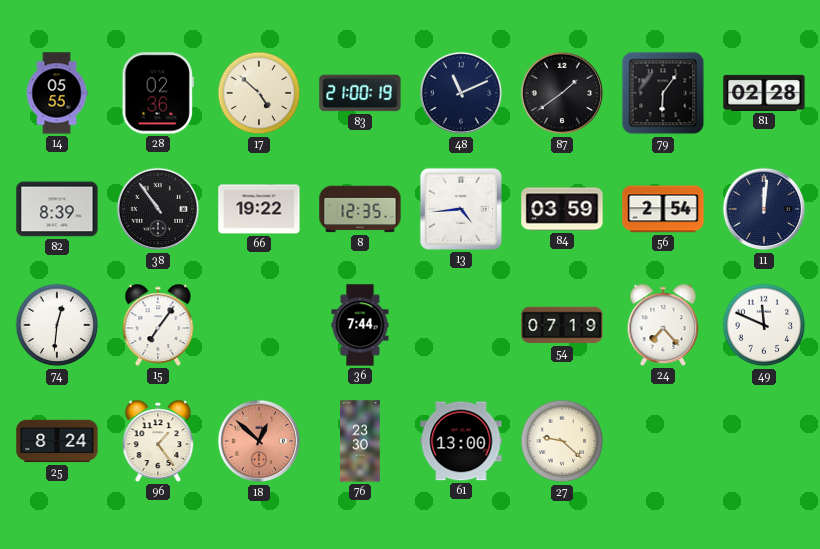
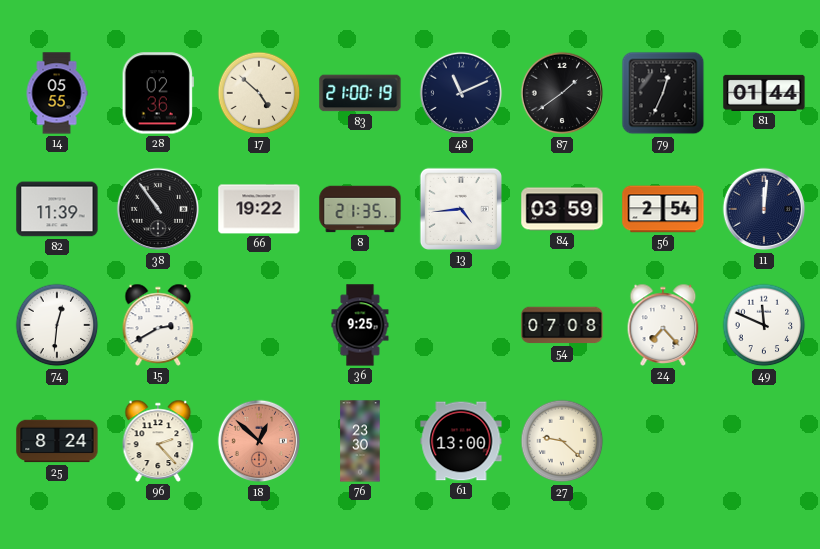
79: 6:06 -> 12:34
81: 02:28 -> 01:44
82: 8:39 -> 11:39
8: 12:35 -> 21:35
15: 7:06 -> 2:40
36: 7:44 -> 9:25
54: 07:19 -> 07:08
96: 1:24 -> 2:23
